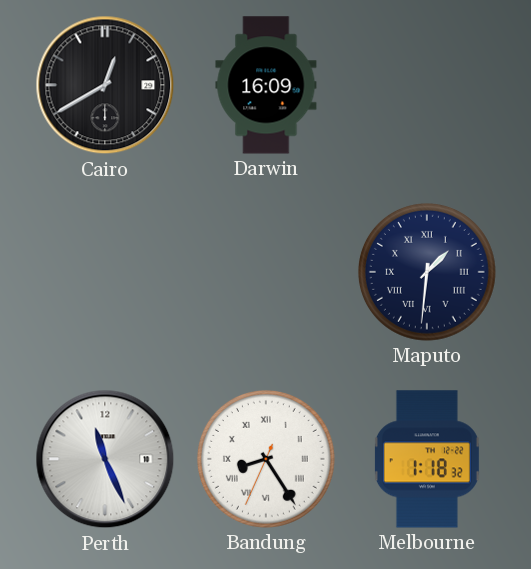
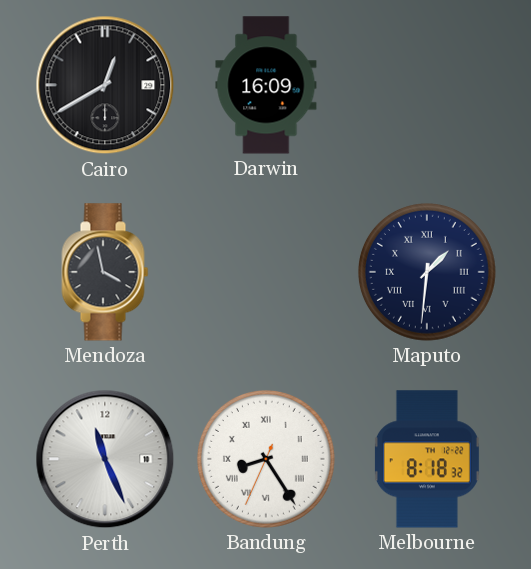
Mendoza: none -> 3:58
Melbourne: 1:18 -> 8:18
